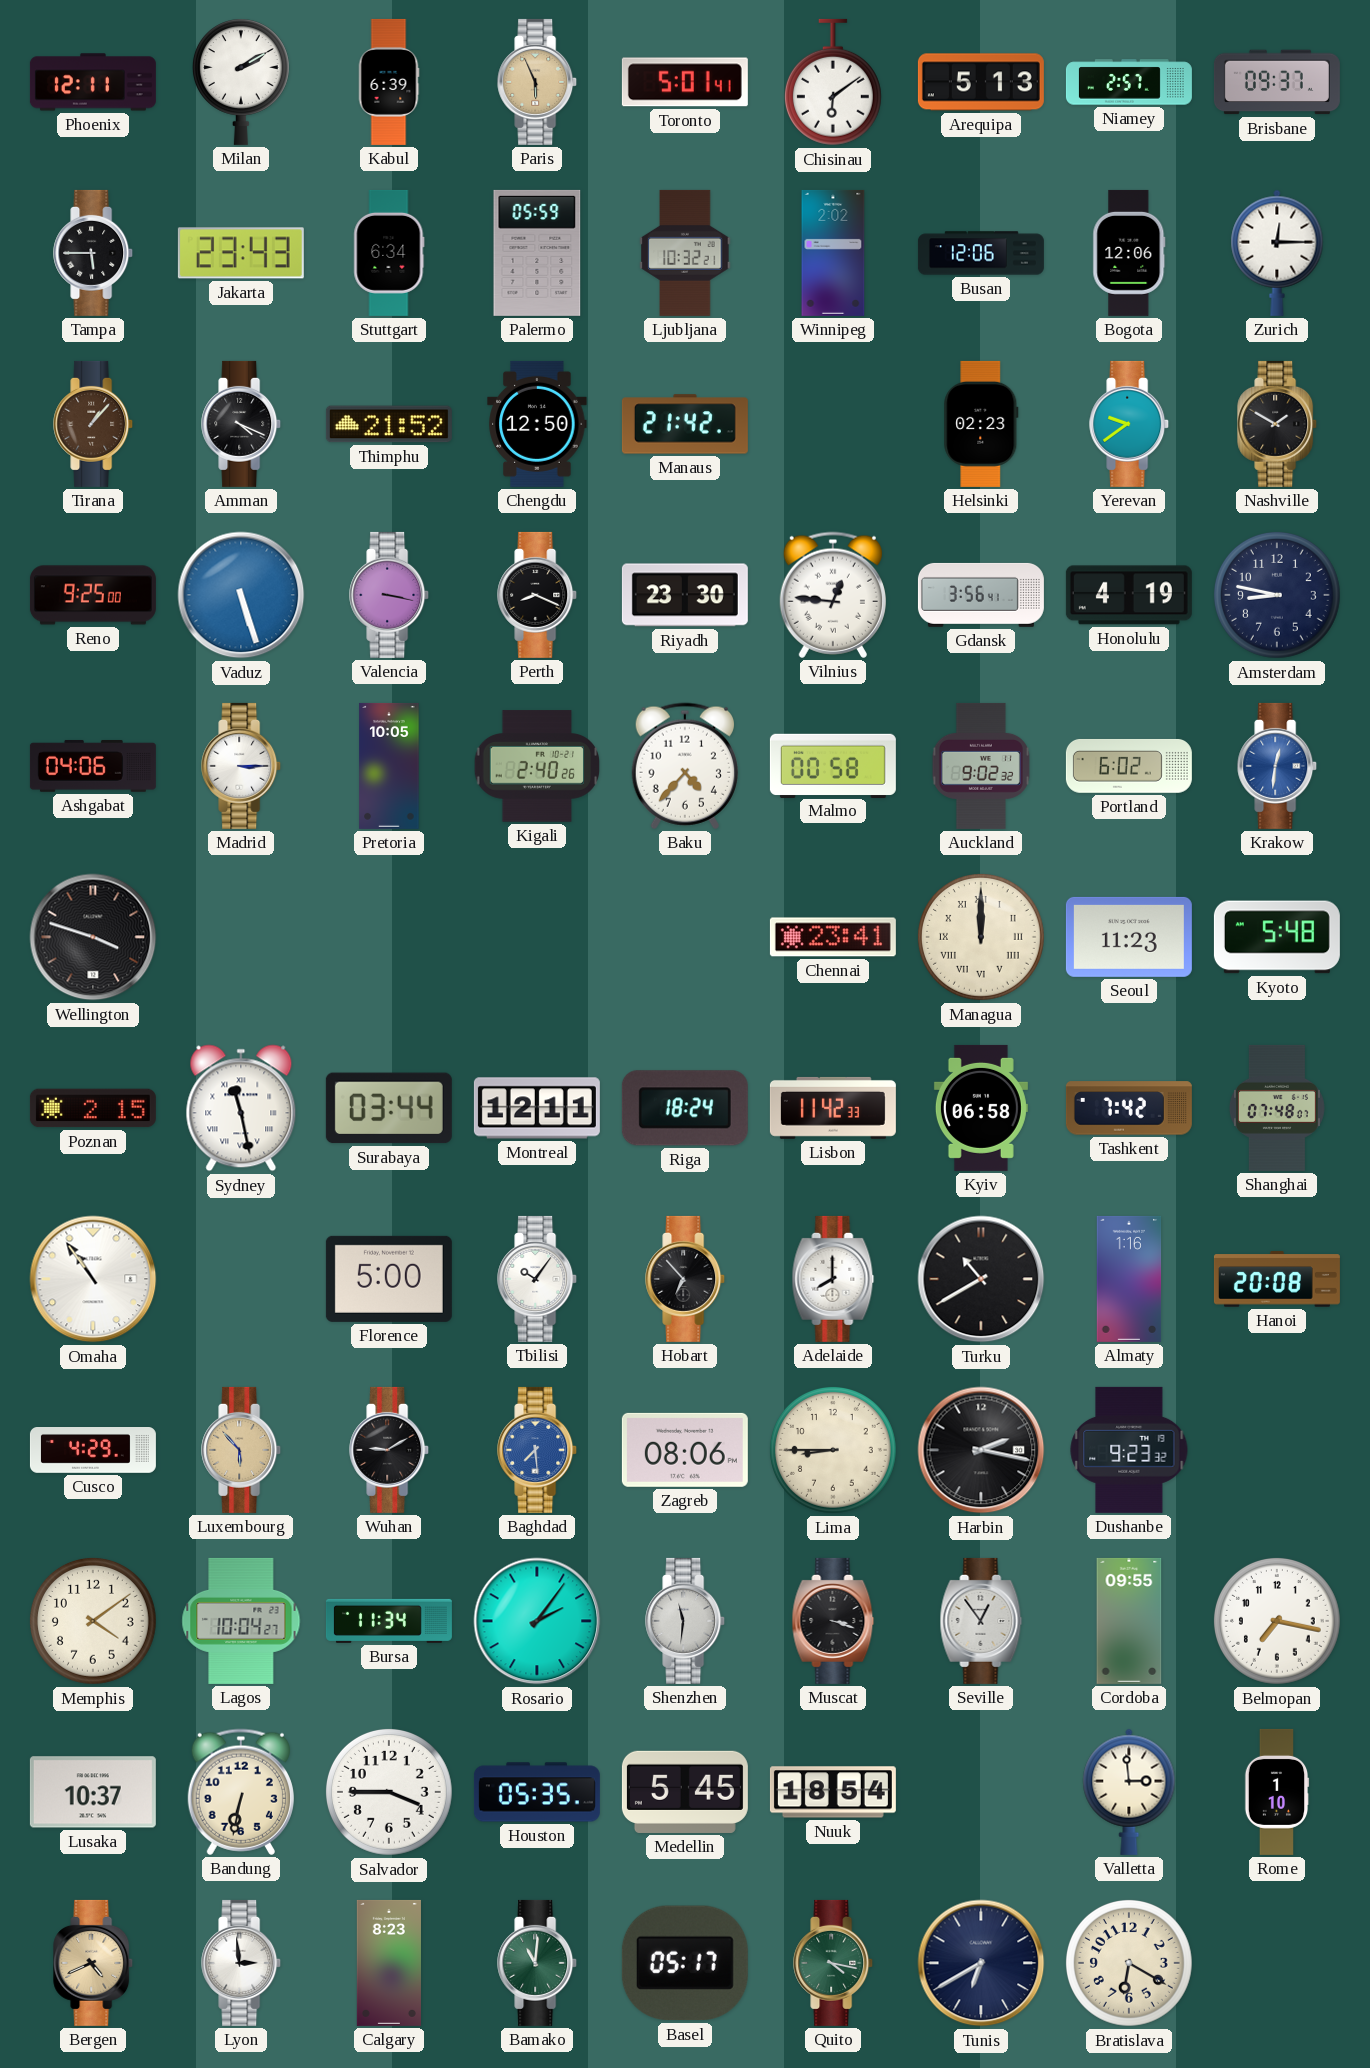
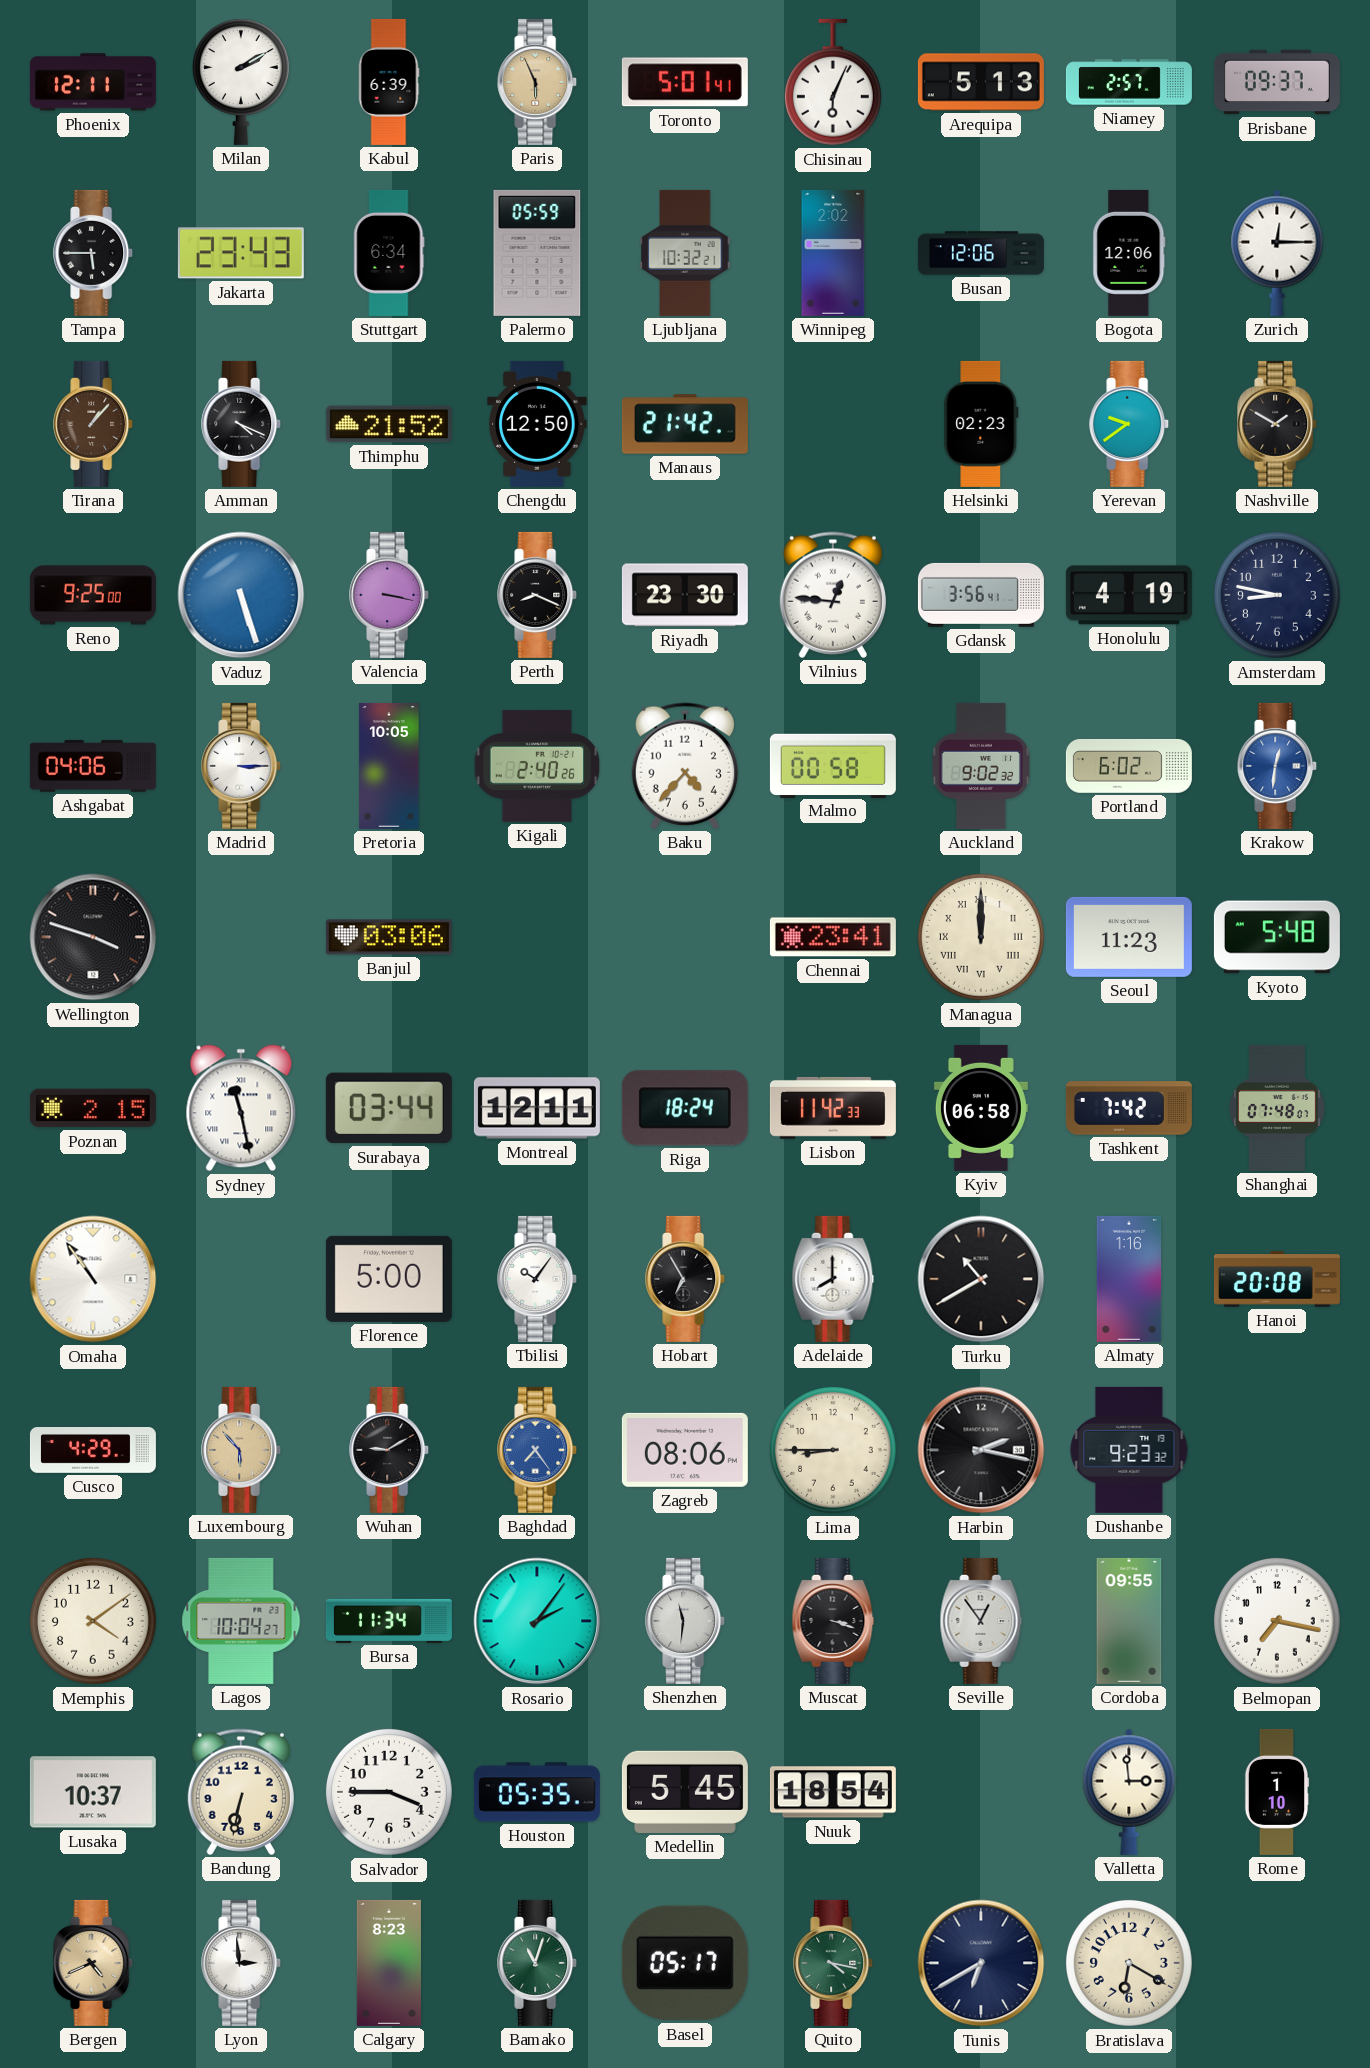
Chisinau: 6:09 -> 6:04
Banjul: none -> 03:06
Hobart: 6:53 -> 6:55
Baghdad: 7:29 -> 7:24
Bamako: 11:01 -> 11:03
